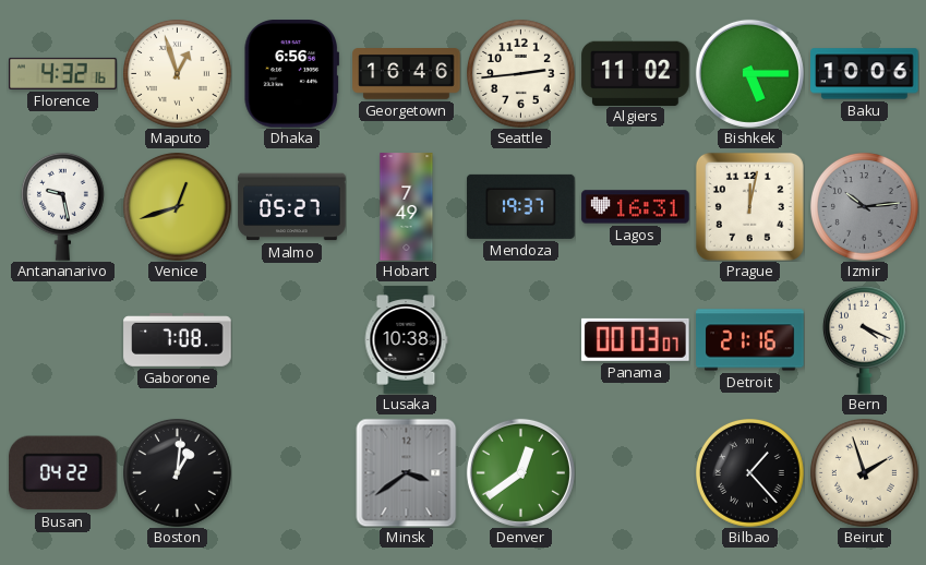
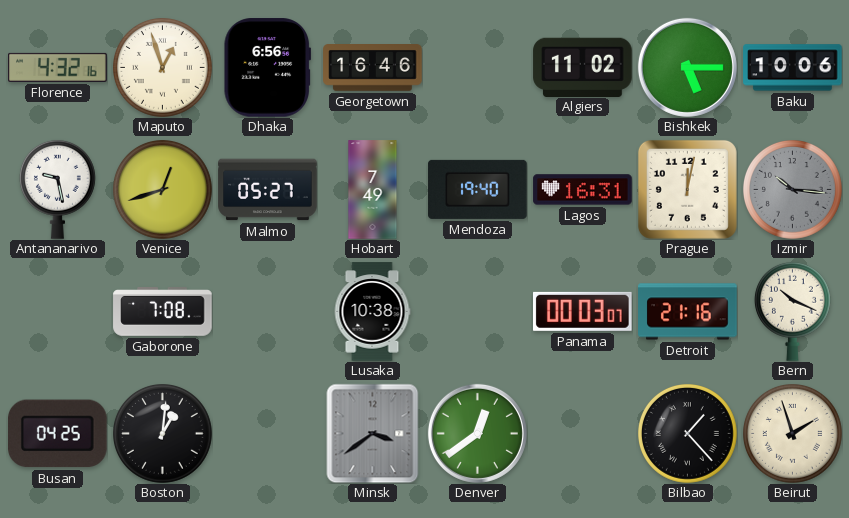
Seattle: 2:44 -> none
Mendoza: 19:37 -> 19:40
Izmir: 10:14 -> 10:16
Bern: 4:19 -> 10:19
Busan: 04:22 -> 04:25
